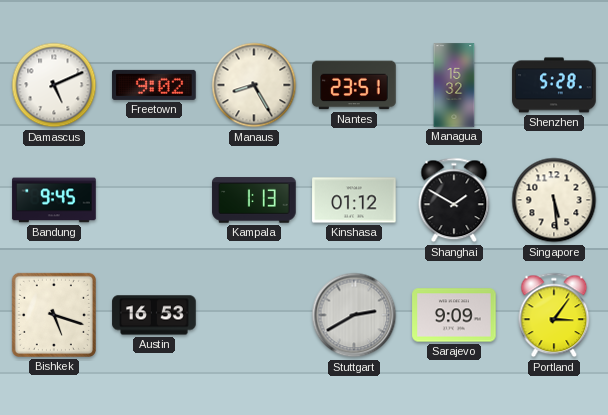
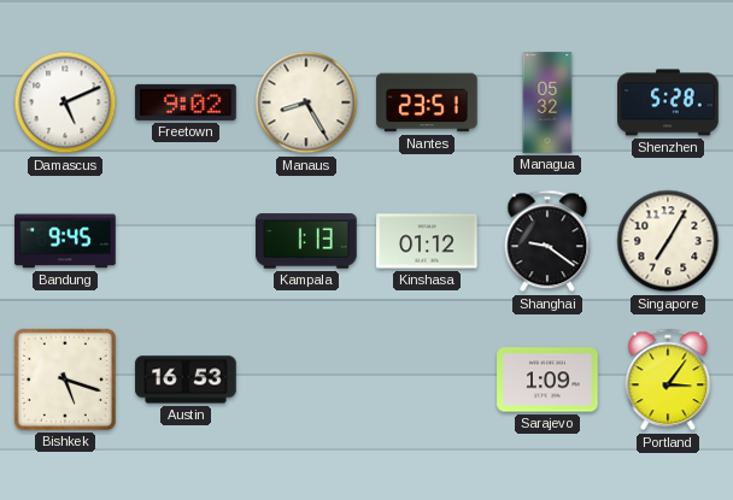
Managua: 15:32 -> 05:32
Shanghai: 1:50 -> 9:21
Singapore: 5:29 -> 7:05
Stuttgart: 2:40 -> none
Sarajevo: 9:09 -> 1:09
